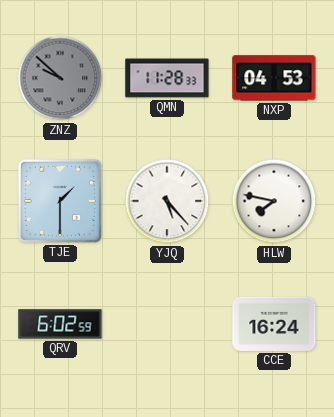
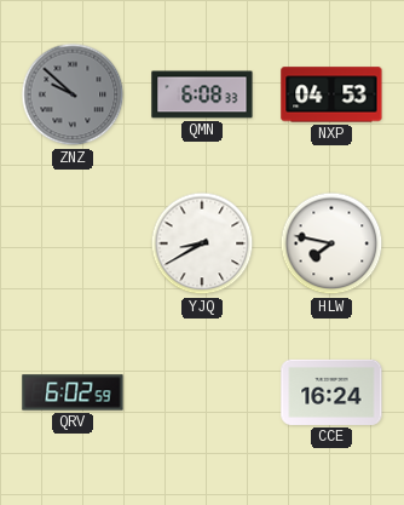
QMN: 11:28 -> 6:08
TJE: 1:30 -> none
YJQ: 5:23 -> 8:40
